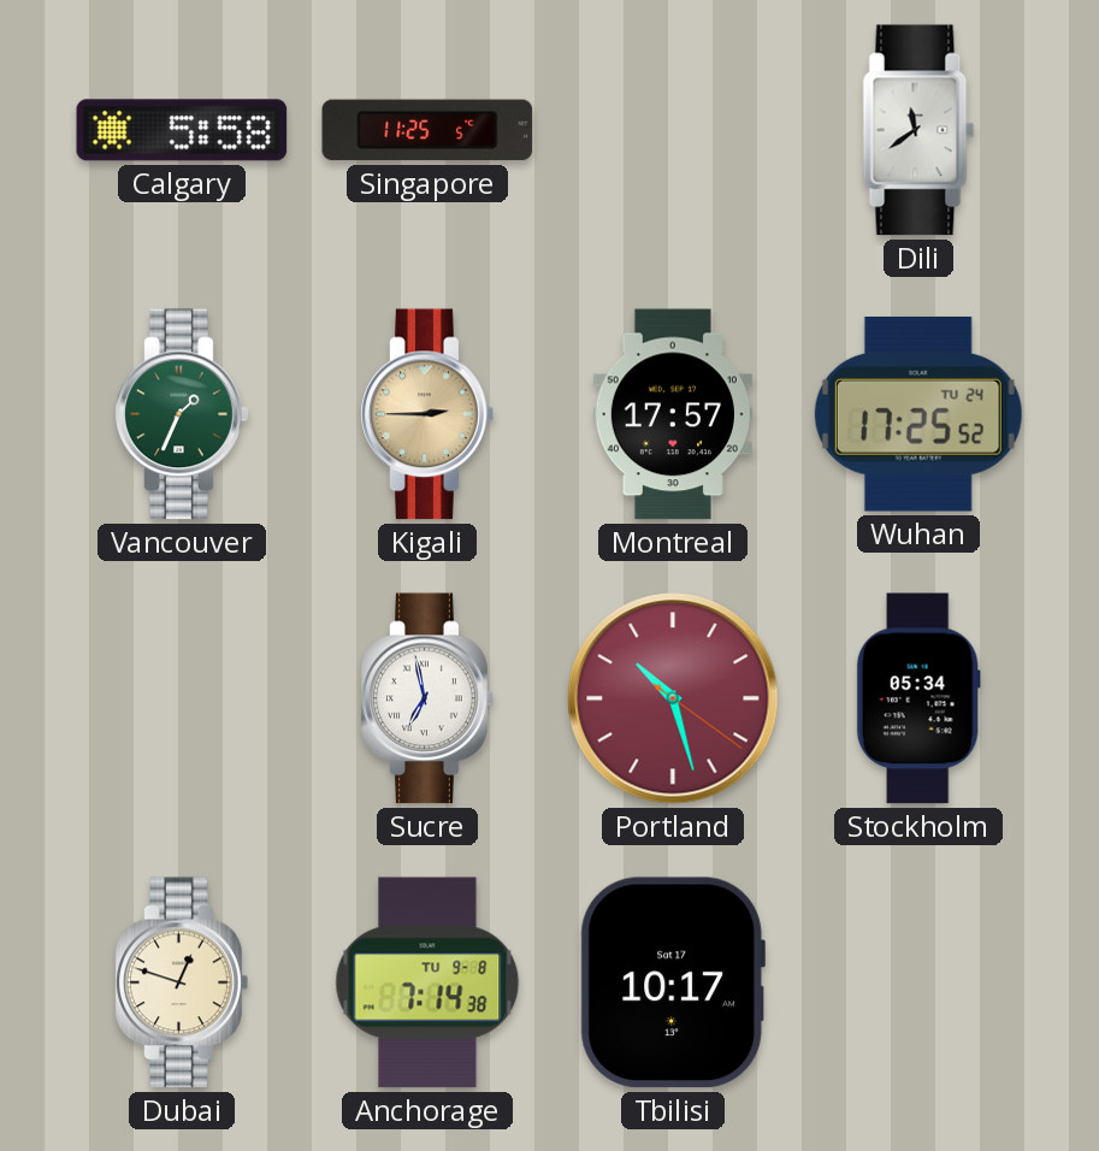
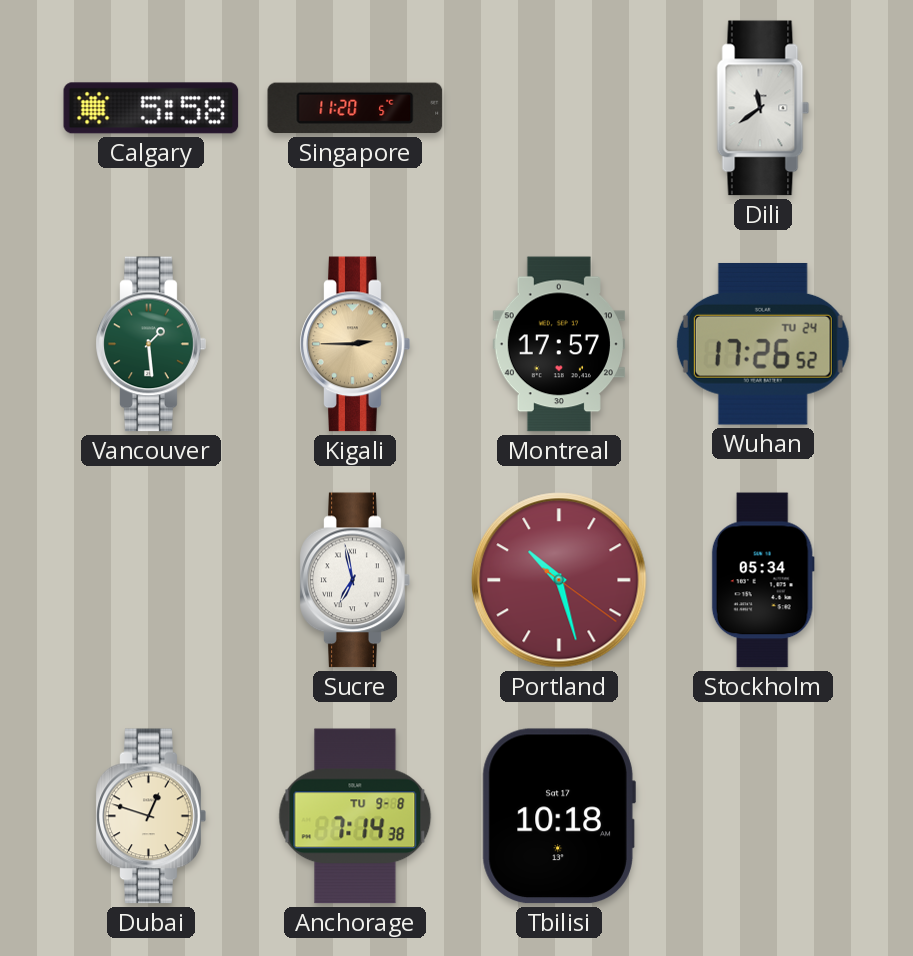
Singapore: 11:25 -> 11:20
Vancouver: 1:34 -> 1:29
Wuhan: 17:25 -> 17:26
Tbilisi: 10:17 -> 10:18
